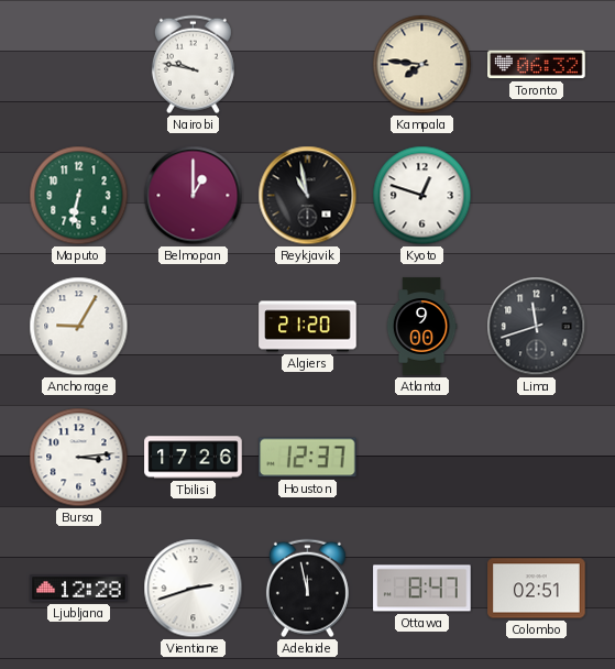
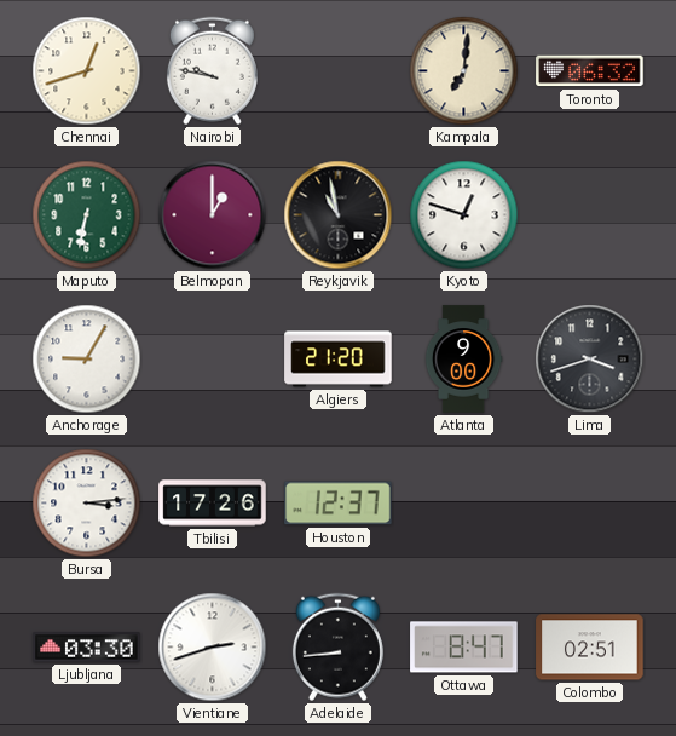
Chennai: none -> 12:42
Kampala: 7:46 -> 7:01
Lima: 11:42 -> 3:42
Ljubljana: 12:28 -> 03:30
Adelaide: 11:58 -> 8:44
